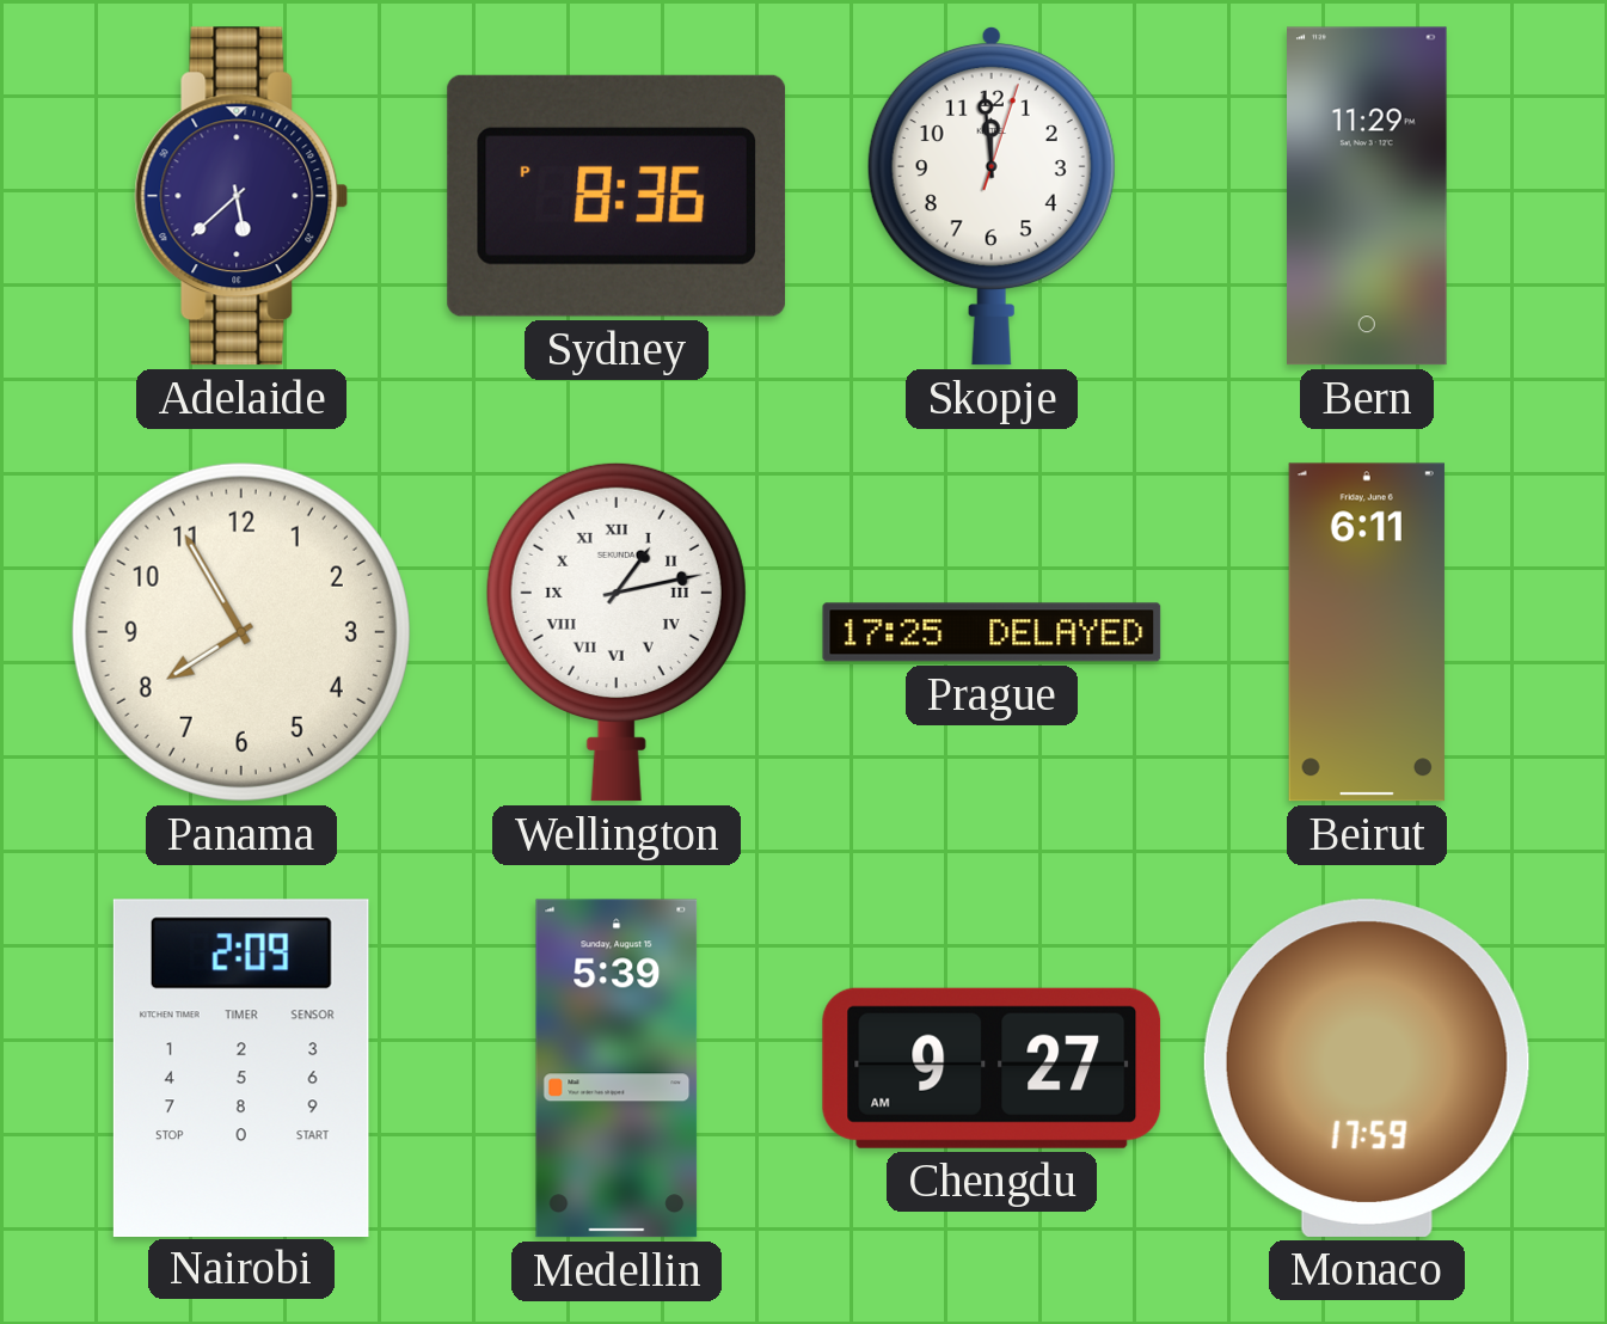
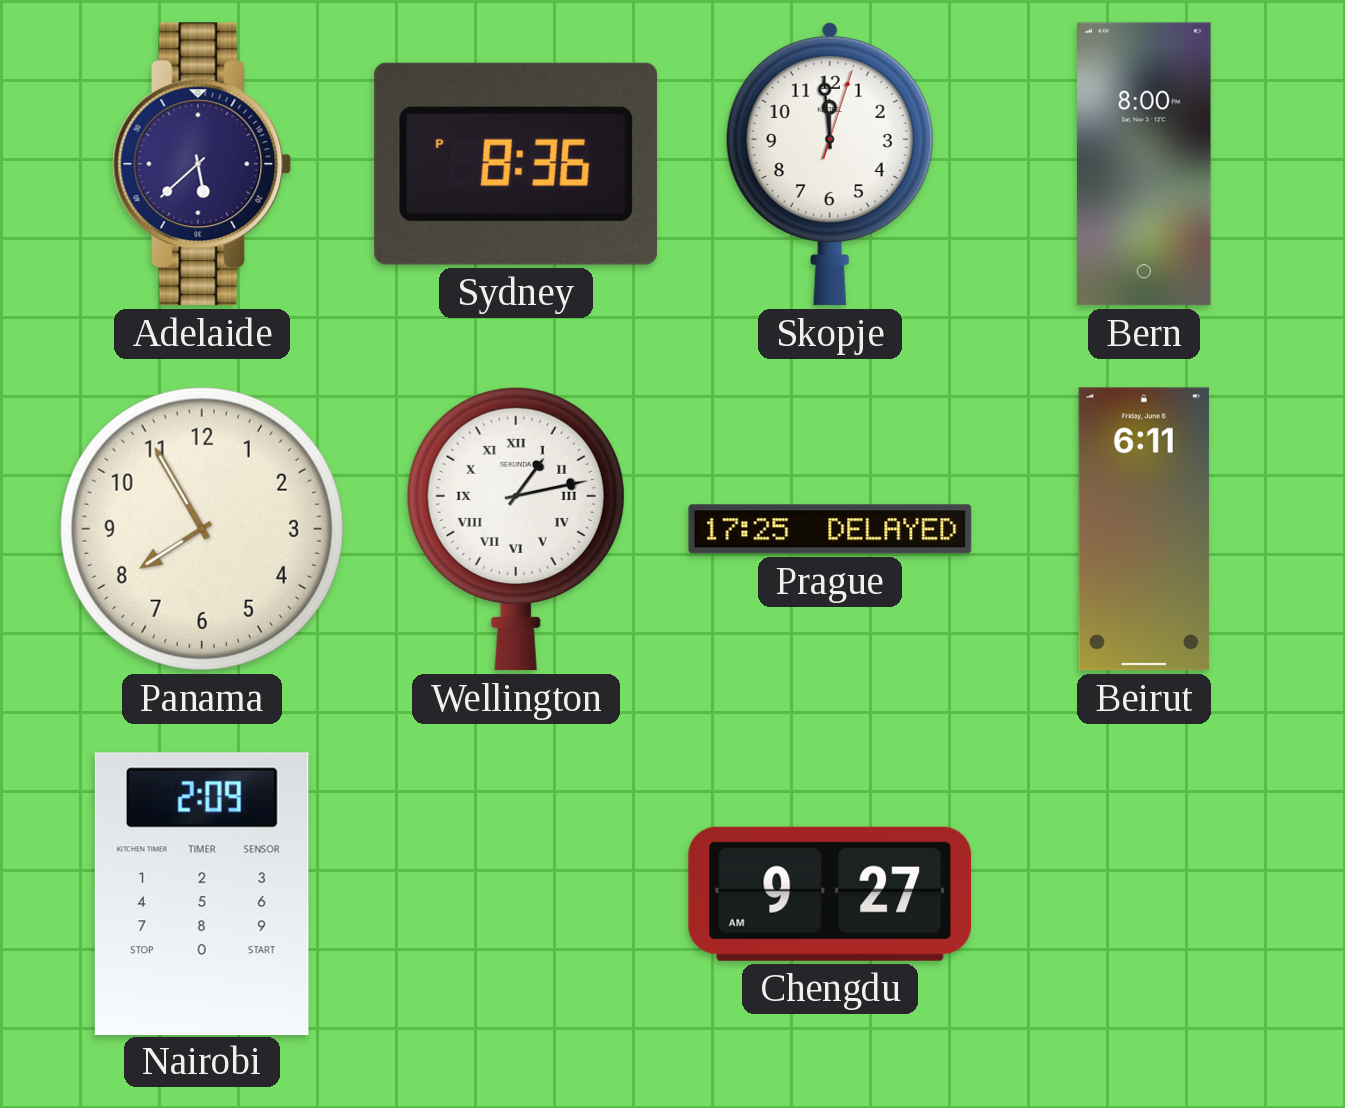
Bern: 11:29 -> 8:00
Medellin: 5:39 -> none
Monaco: 17:59 -> none
